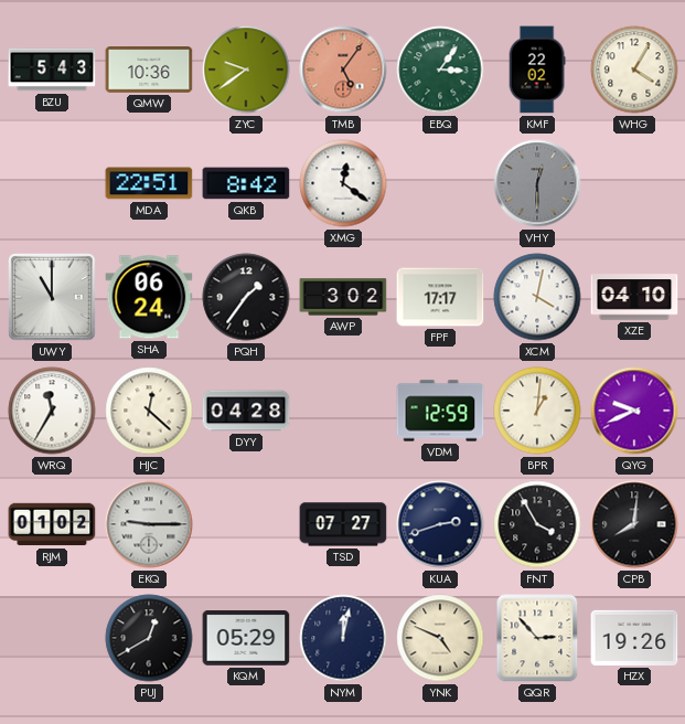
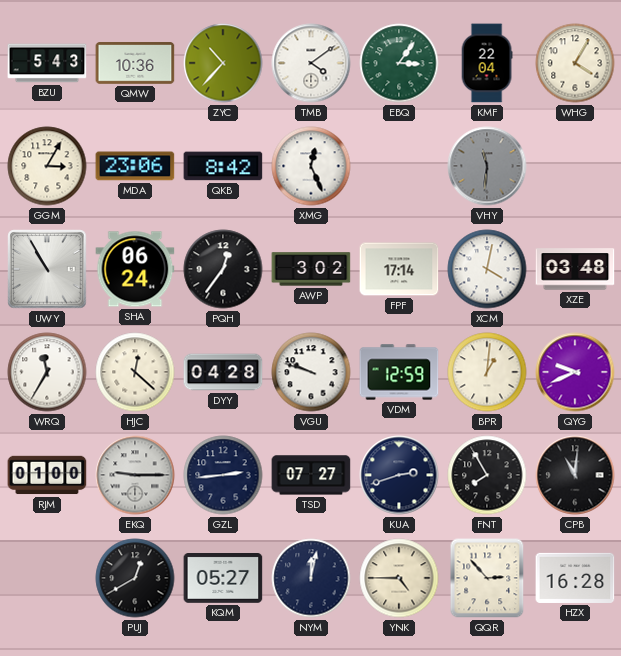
ZYC: 9:39 -> 10:37
TMB: 5:06 -> 4:09
TMB dial: salmon -> white
KMF: 22:02 -> 22:04
GGM: none -> 3:05
MDA: 22:51 -> 23:06
XMG: 12:21 -> 12:26
VHY: 12:30 -> 11:31
UWY: 11:00 -> 10:55
PQH: 1:36 -> 12:36
FPF: 17:17 -> 17:14
XZE: 04:10 -> 03:48
VGU: none -> 9:48
RJM: 01:02 -> 01:00
GZL: none -> 2:44
FNT: 3:55 -> 7:55
CPB: 8:01 -> 11:01
KQM: 05:29 -> 05:27
YNK: 4:49 -> 4:45
HZX: 19:26 -> 16:28
